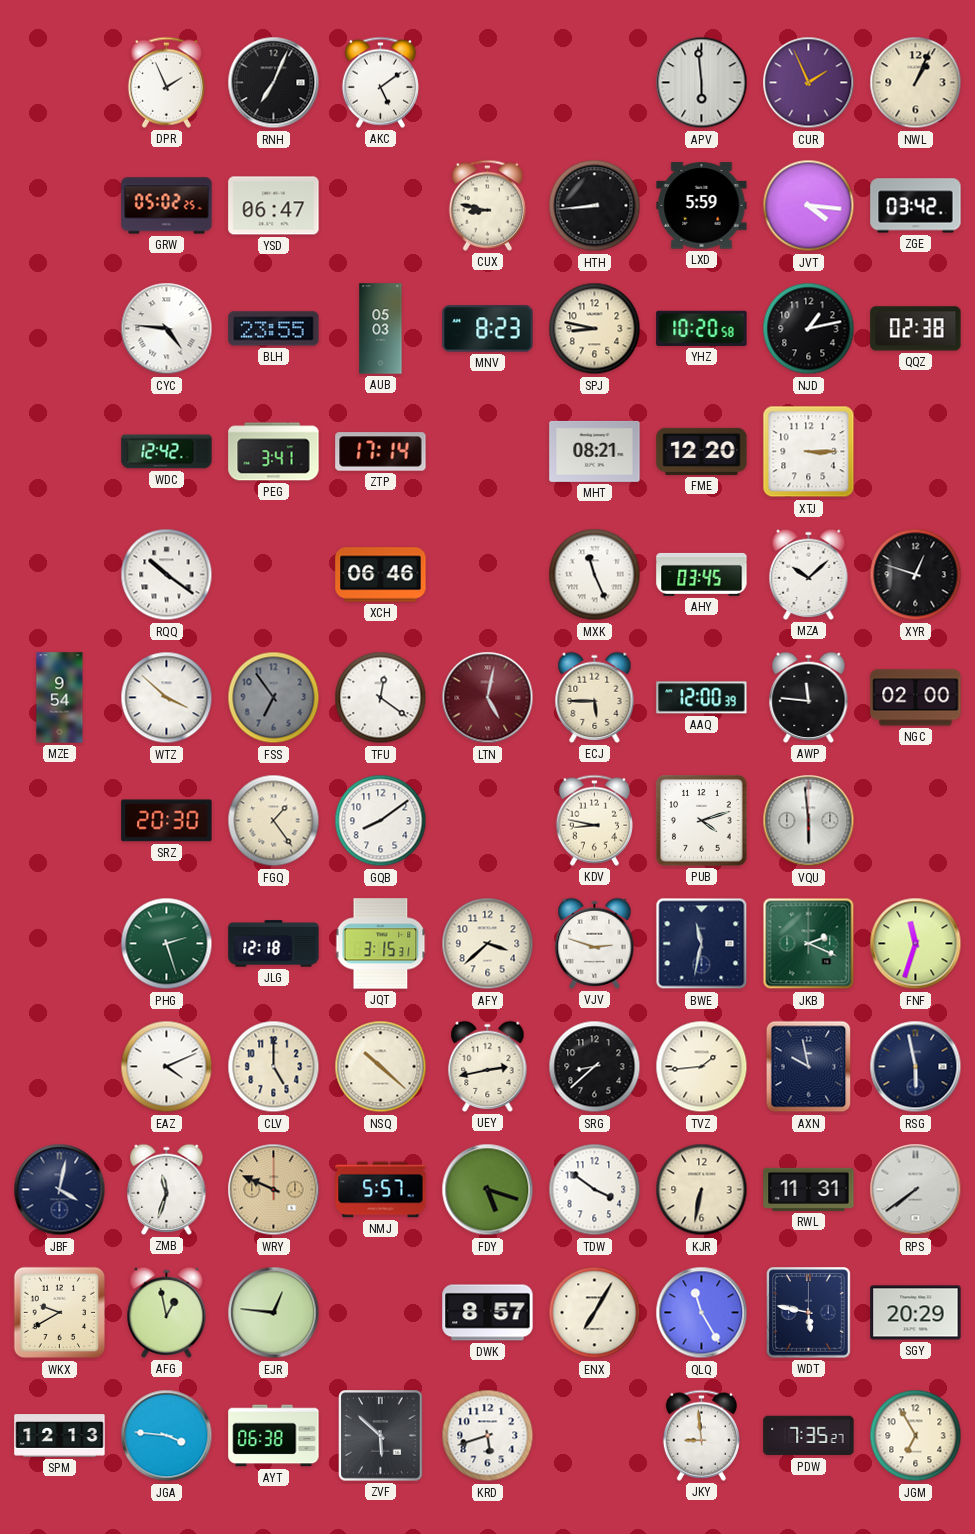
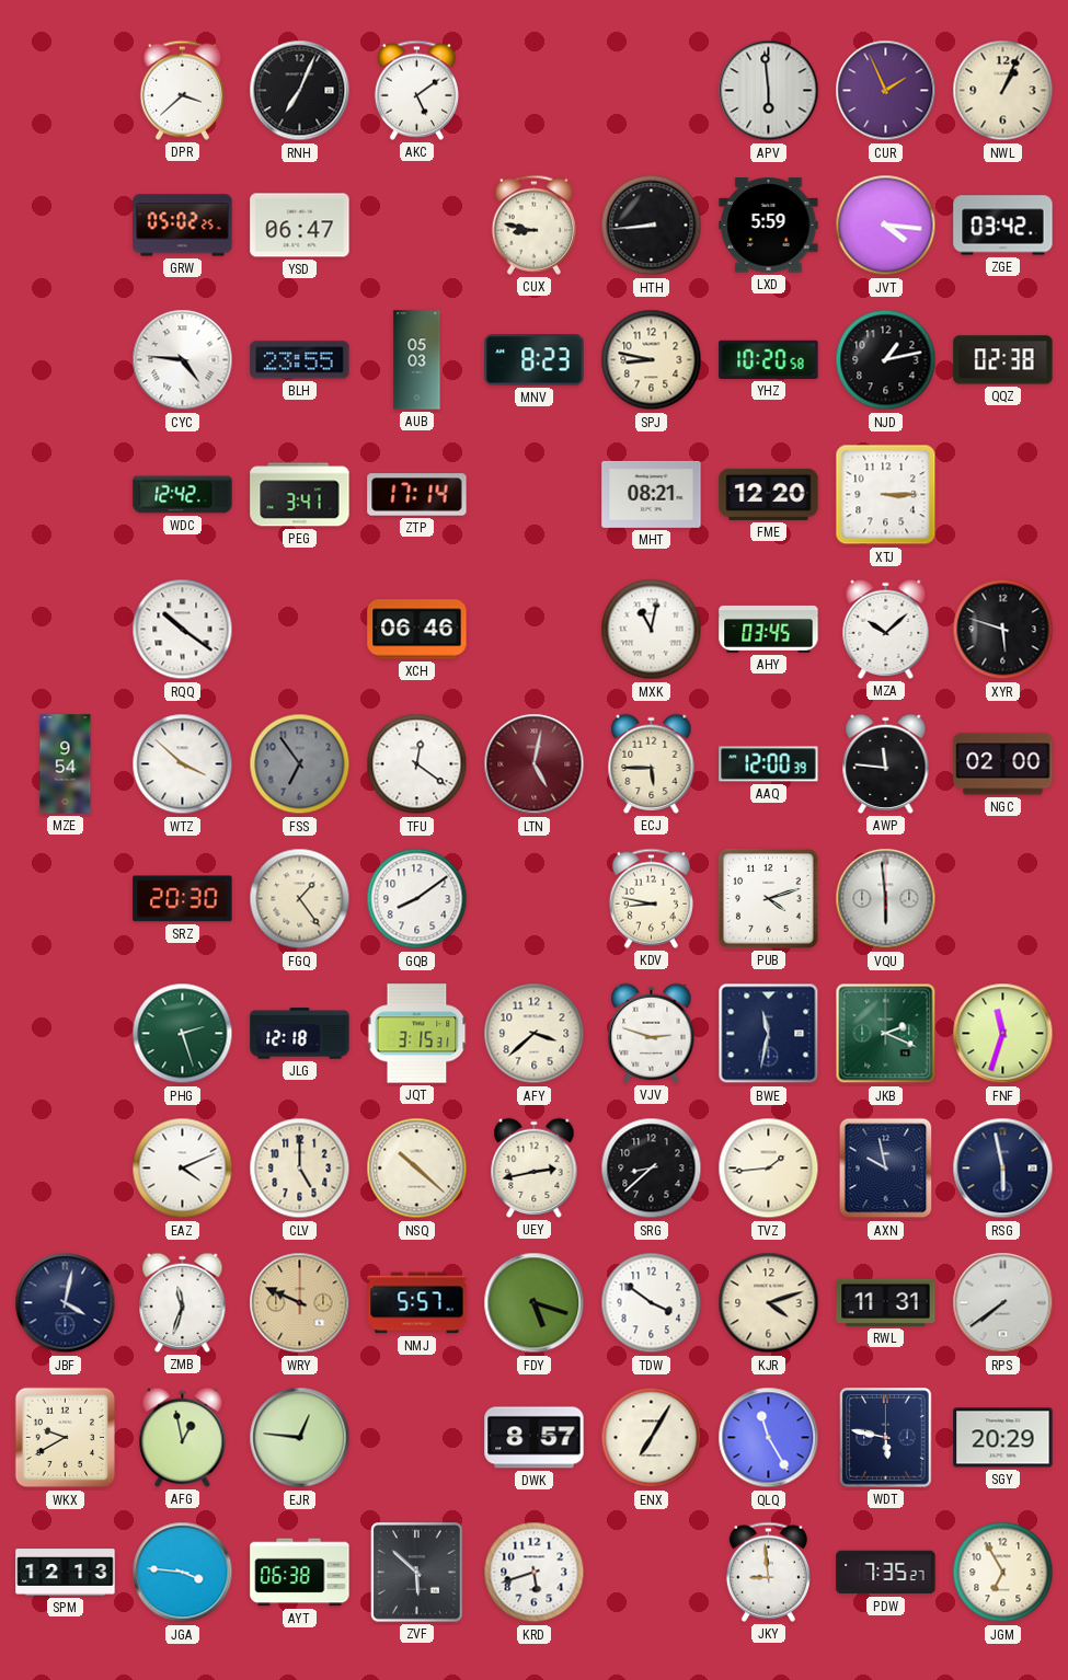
DPR: 1:56 -> 3:38
MXK: 11:26 -> 11:02
XYR: 12:48 -> 5:48
KJR: 6:32 -> 4:12
